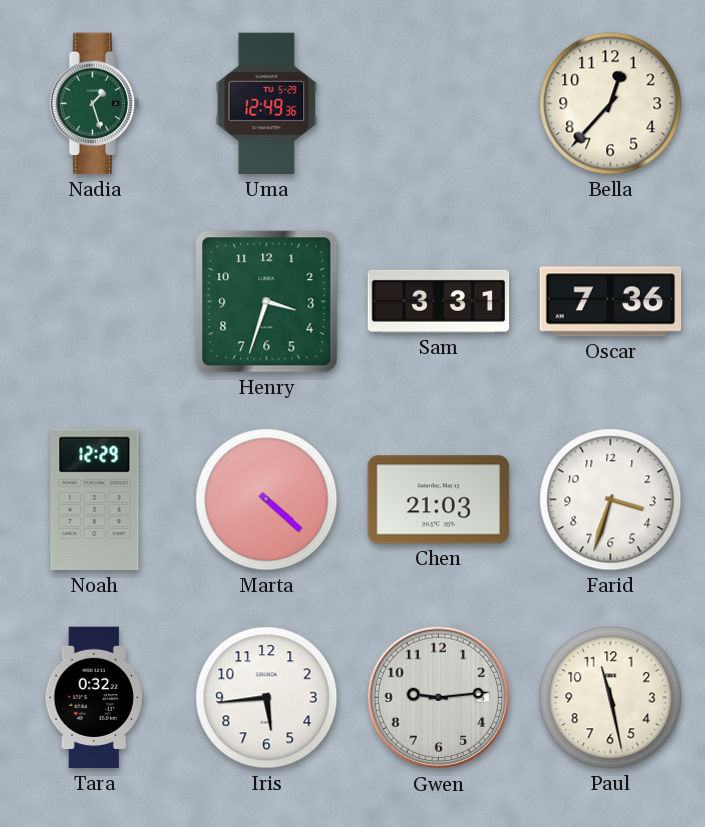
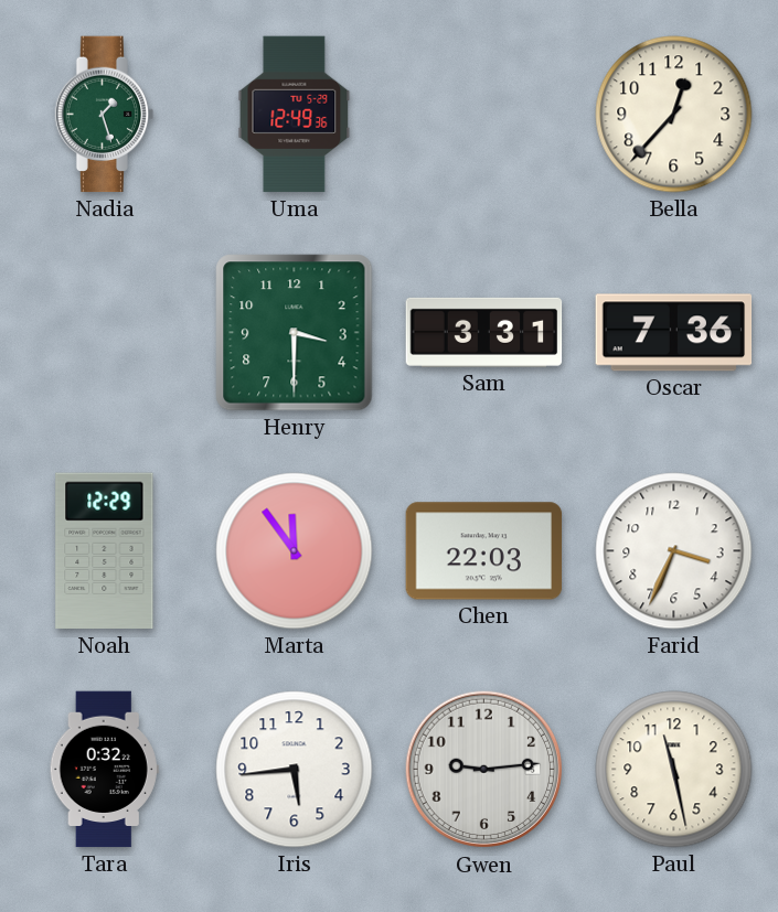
Henry: 3:33 -> 3:30
Marta: 4:22 -> 11:54
Chen: 21:03 -> 22:03
Farid: 3:33 -> 3:34
